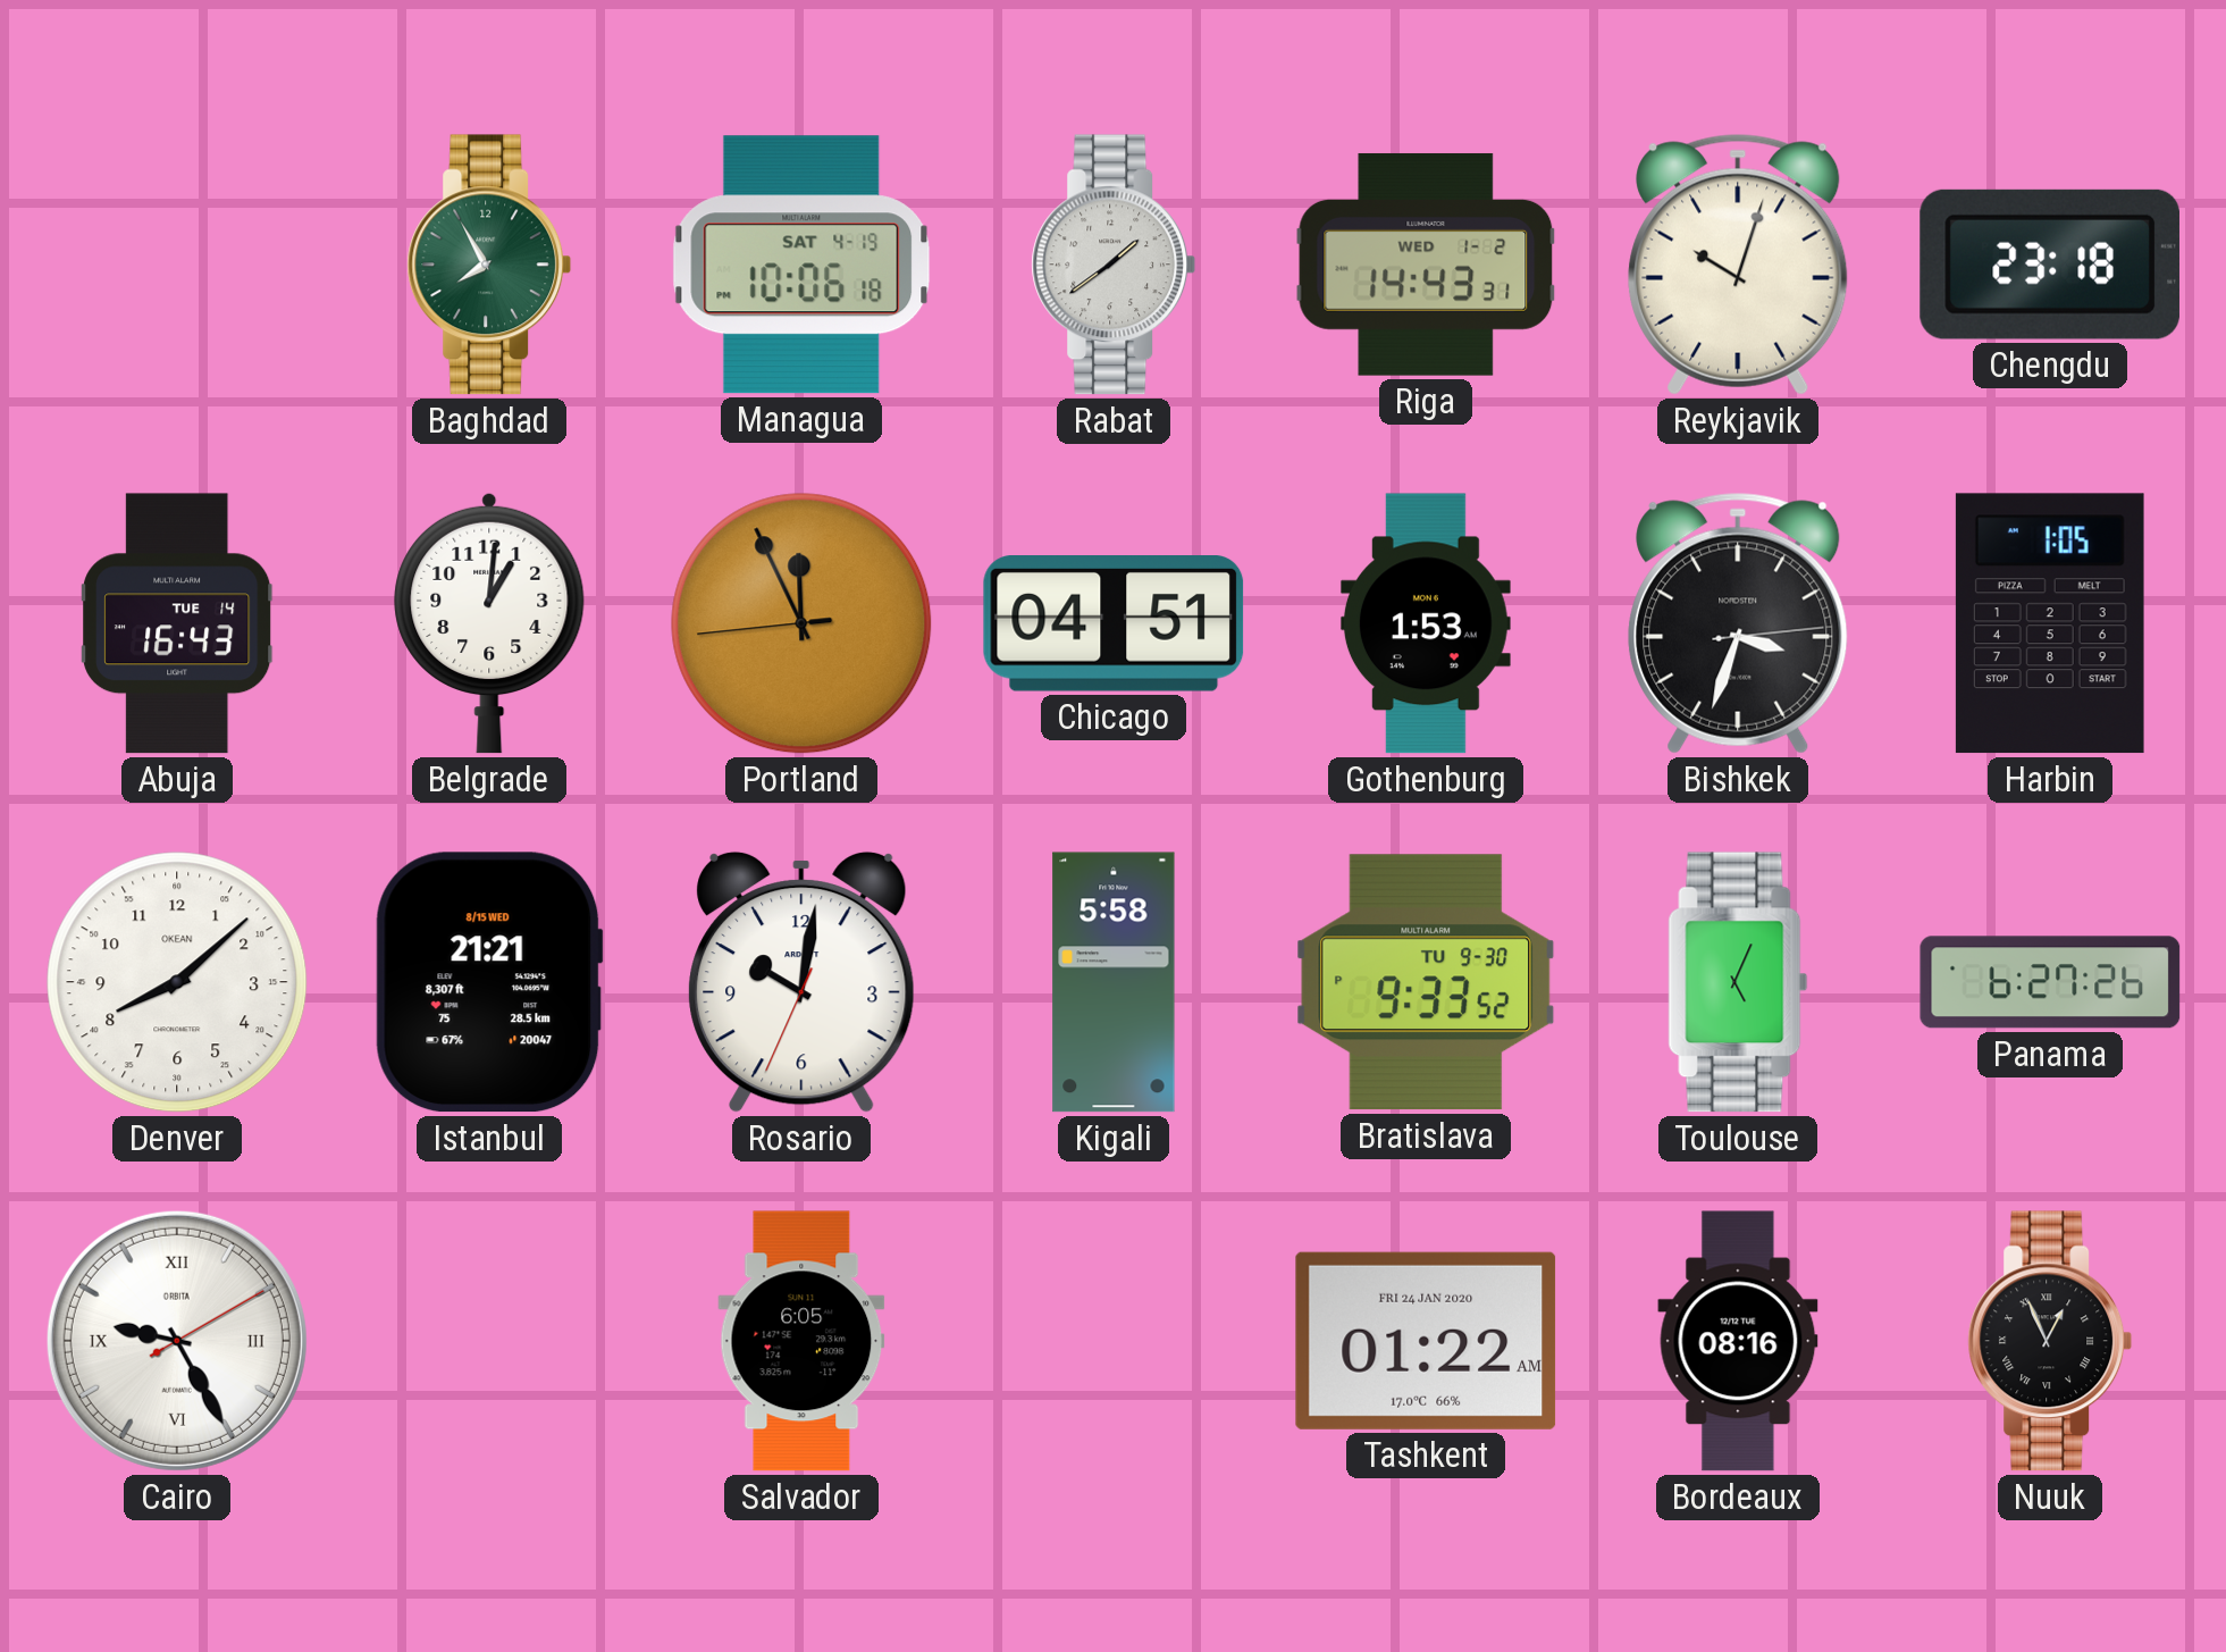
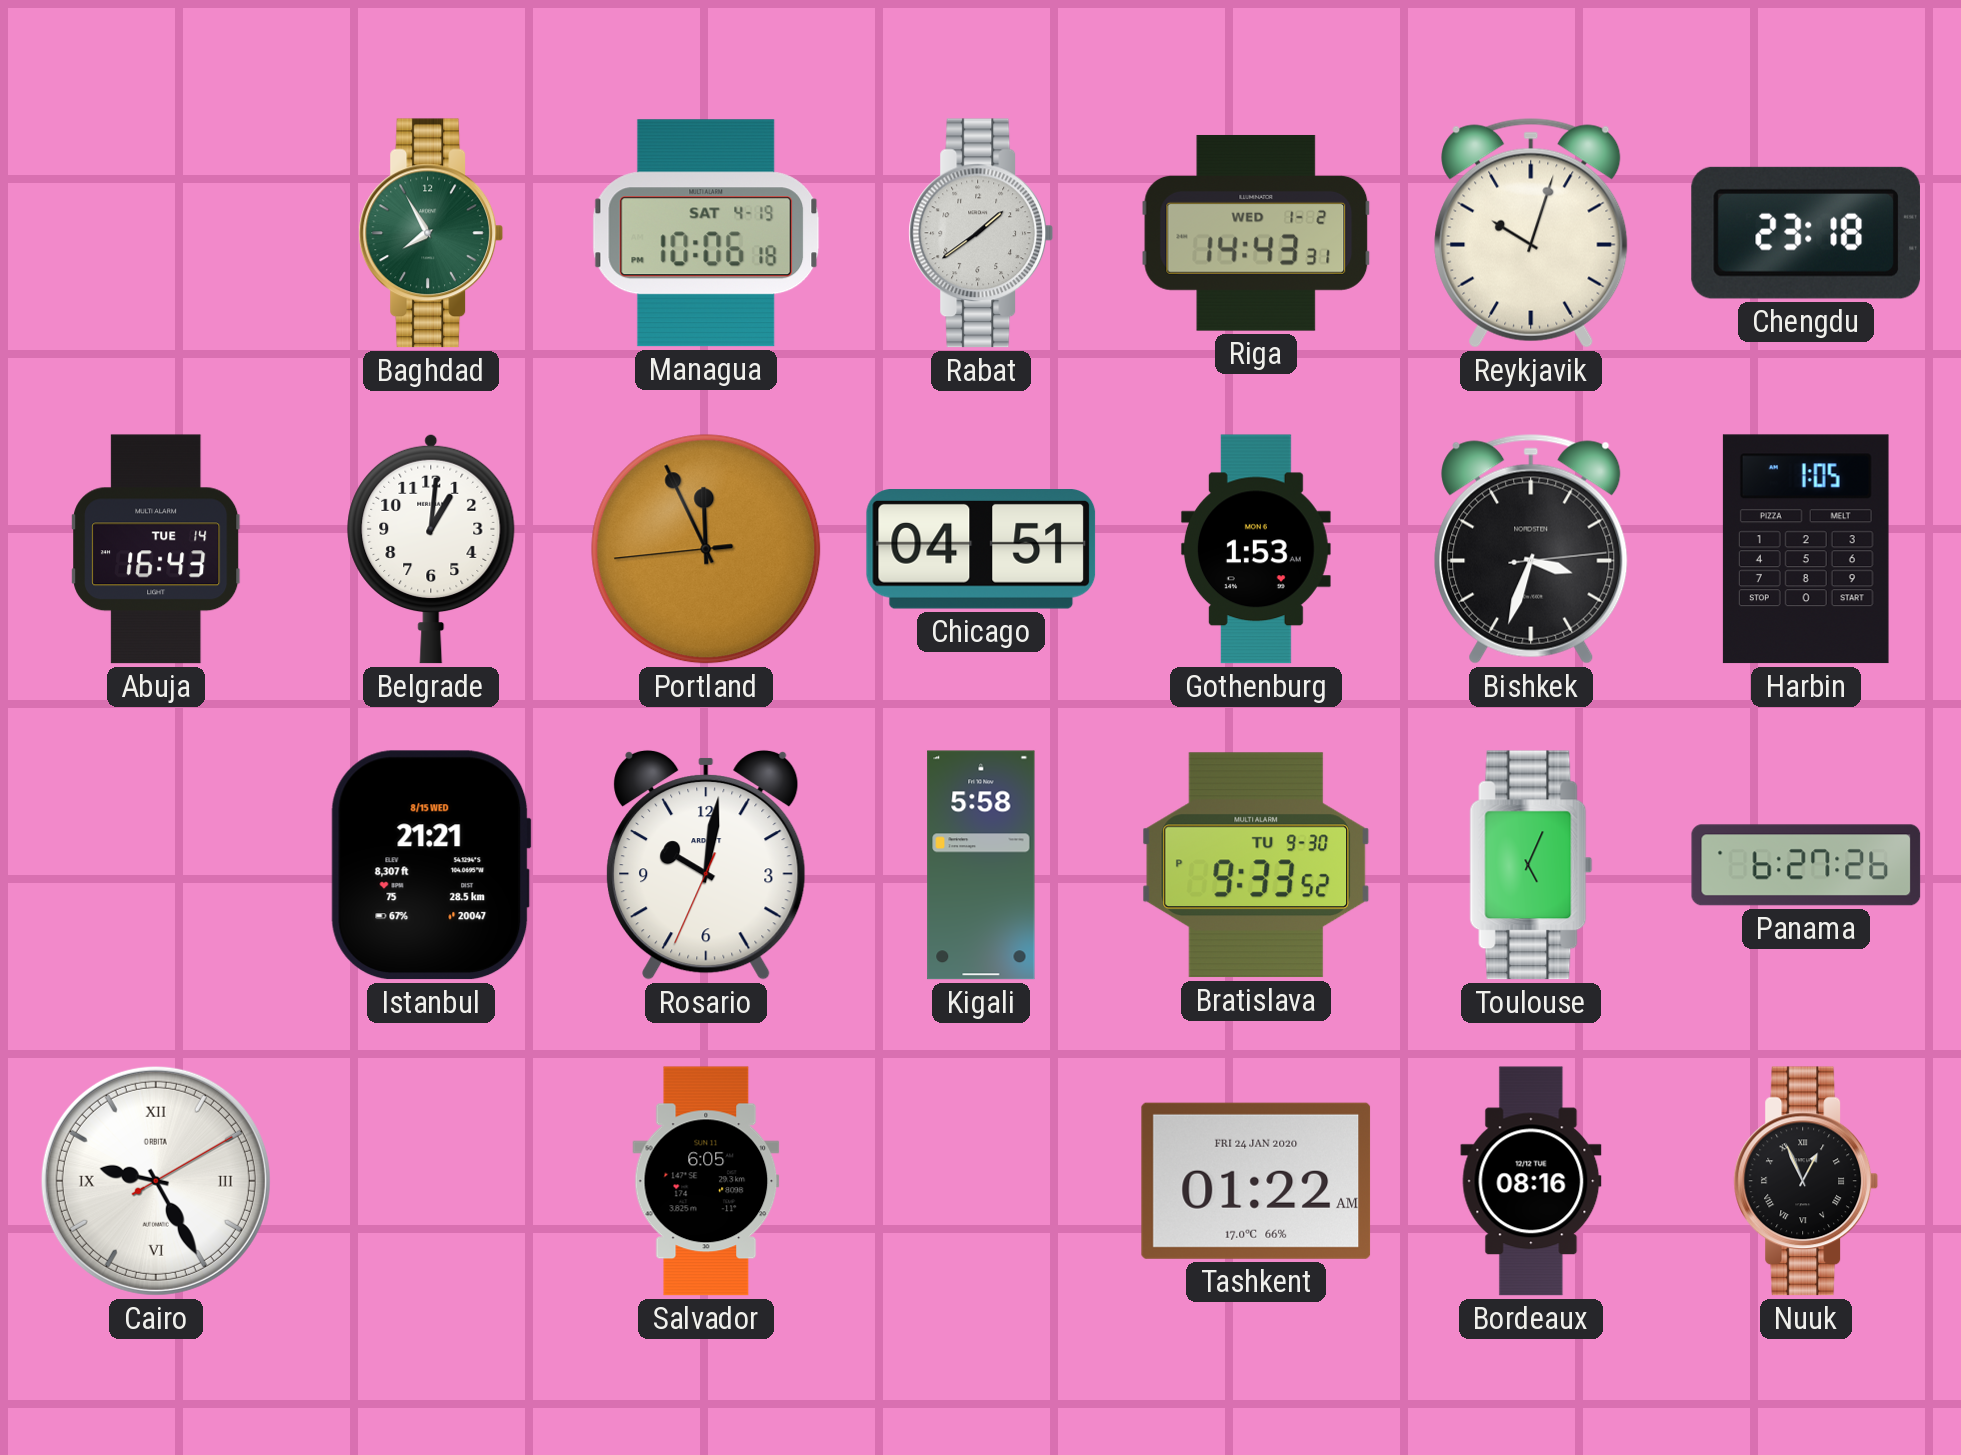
Denver: 8:08 -> none
